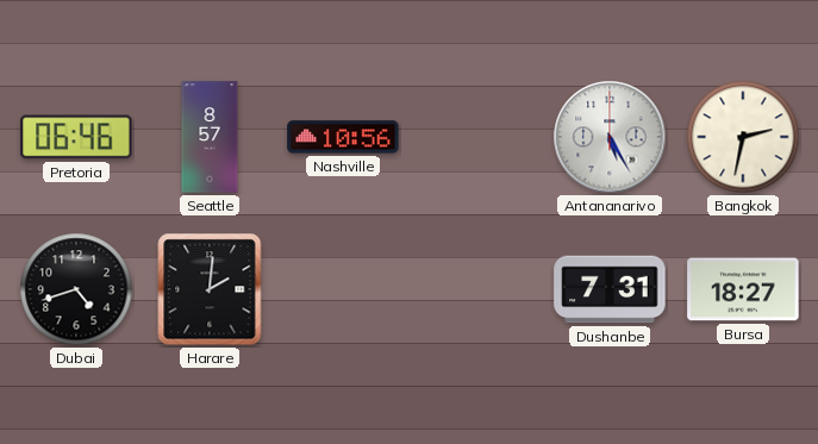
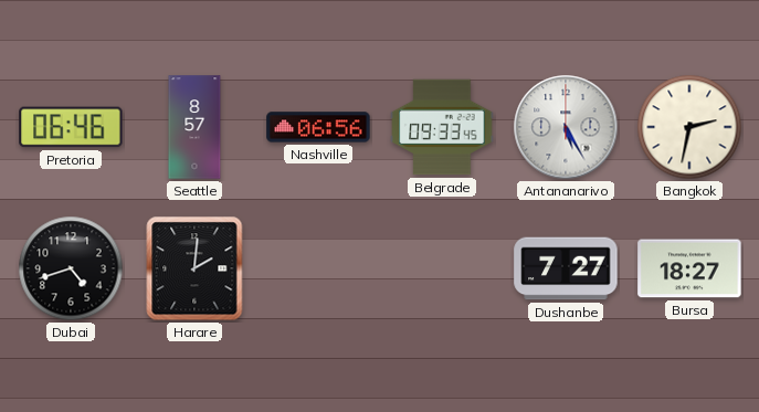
Nashville: 10:56 -> 06:56
Belgrade: none -> 09:33
Dushanbe: 7:31 -> 7:27
